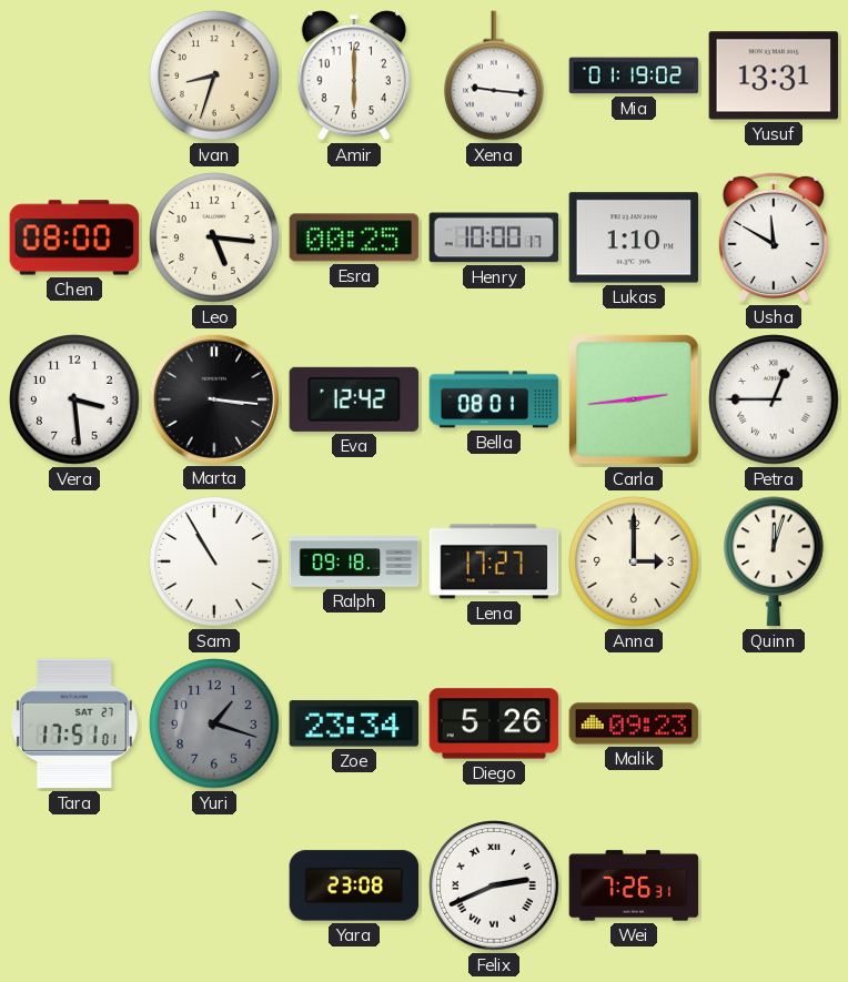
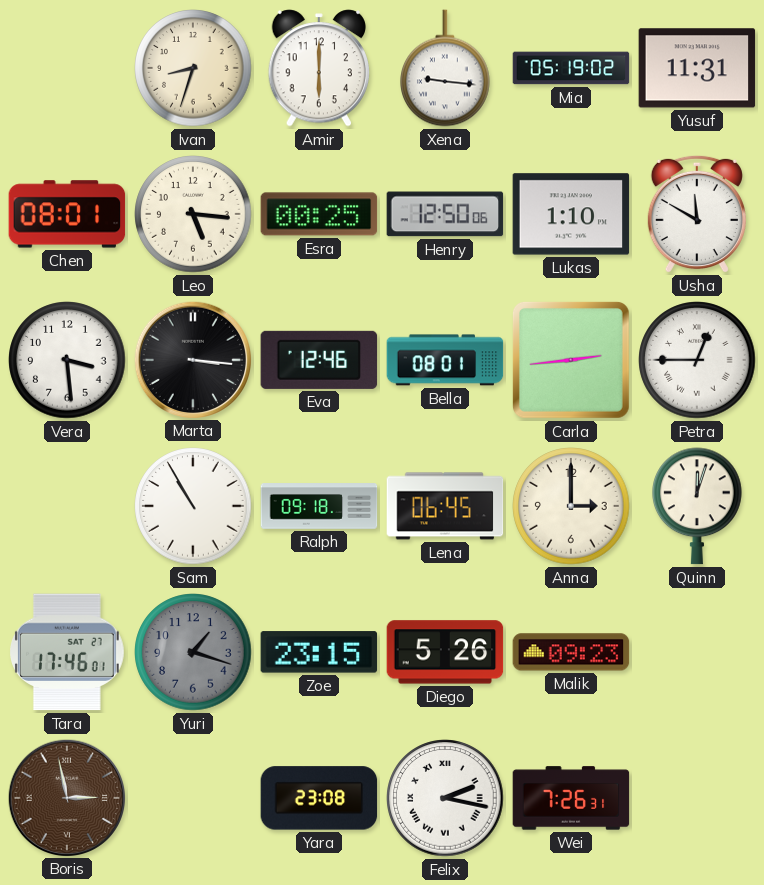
Mia: 01:19 -> 05:19
Yusuf: 13:31 -> 11:31
Chen: 08:00 -> 08:01
Henry: 10:00 -> 12:50
Eva: 12:42 -> 12:46
Lena: 17:27 -> 06:45
Tara: 17:51 -> 17:46
Zoe: 23:34 -> 23:15
Boris: none -> 2:58
Felix: 2:41 -> 2:17
